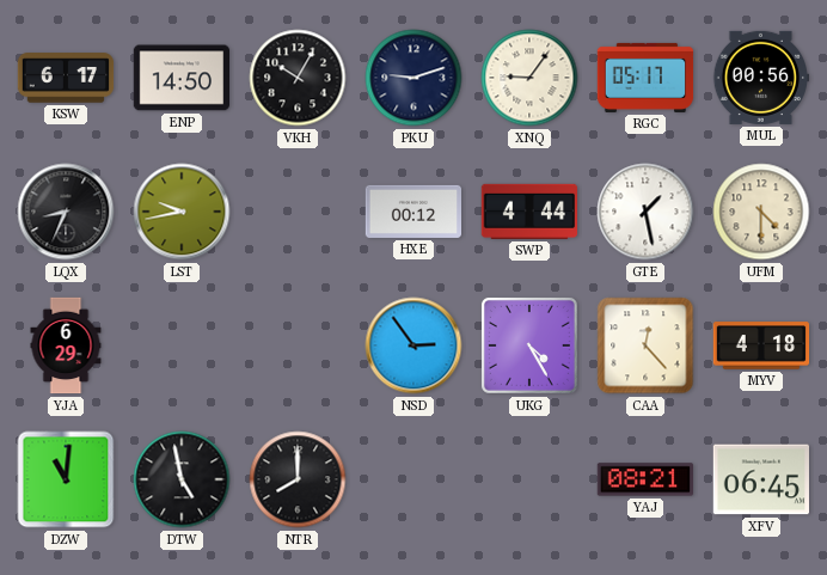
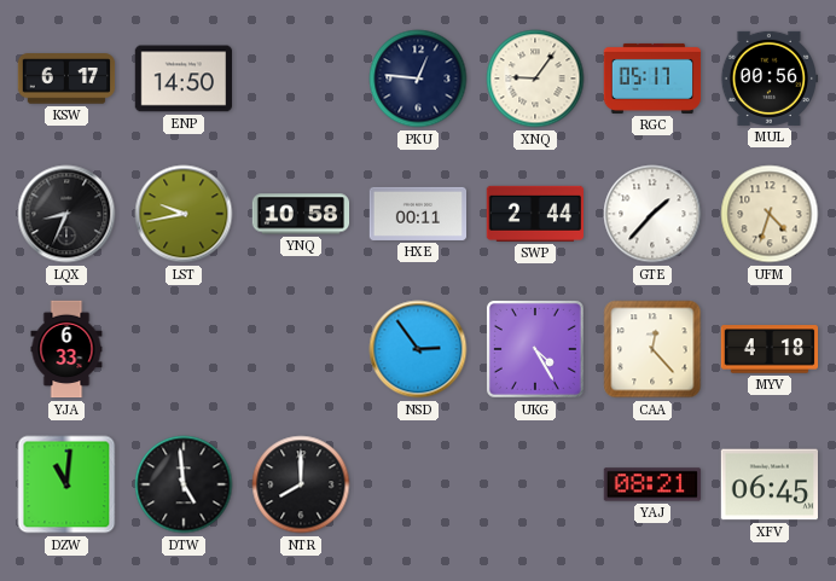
VKH: 10:05 -> none
PKU: 9:12 -> 12:46
YNQ: none -> 10:58
HXE: 00:12 -> 00:11
SWP: 4:44 -> 2:44
GTE: 1:28 -> 1:37
UFM: 4:30 -> 4:33
YJA: 6:29 -> 6:33
DTW: 4:58 -> 4:59
